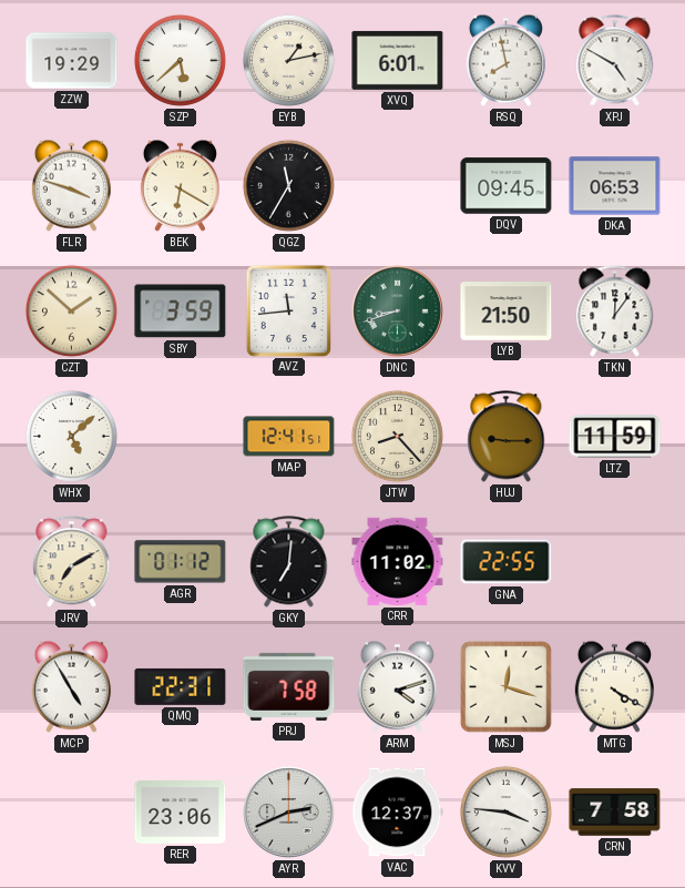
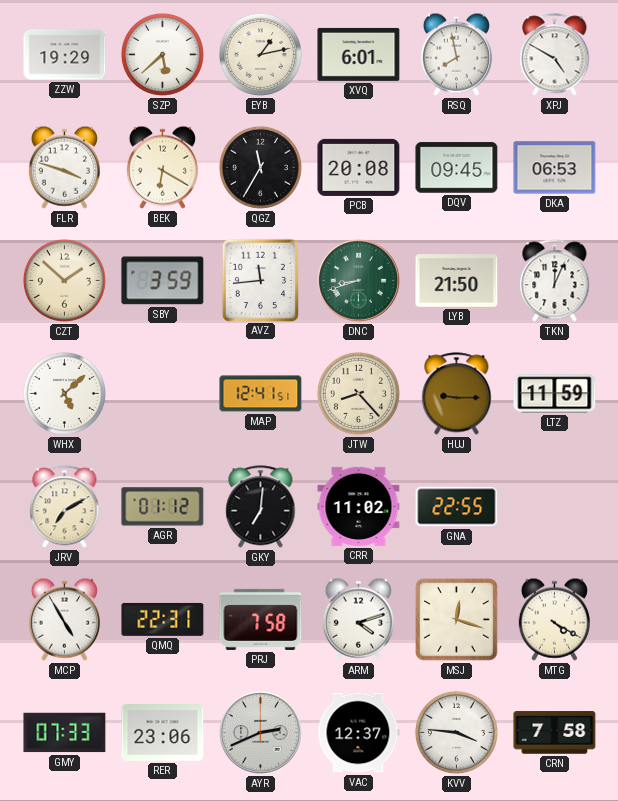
PCB: none -> 20:08
TKN: 12:06 -> 12:04
GMY: none -> 07:33
